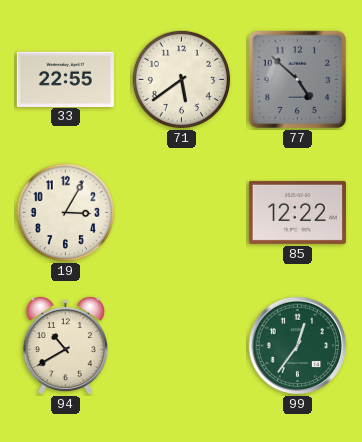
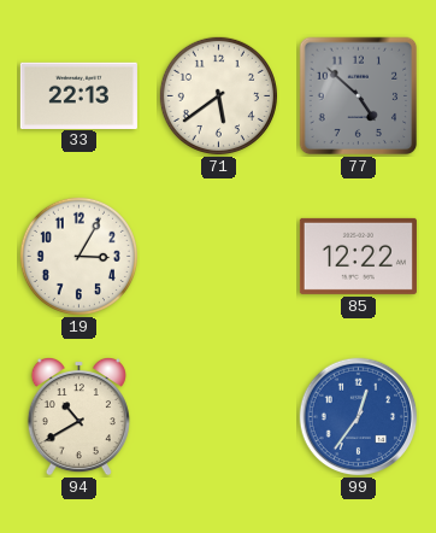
33: 22:55 -> 22:13
99 dial: green -> blue
